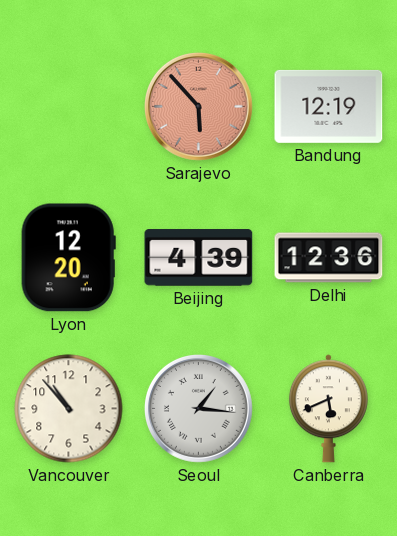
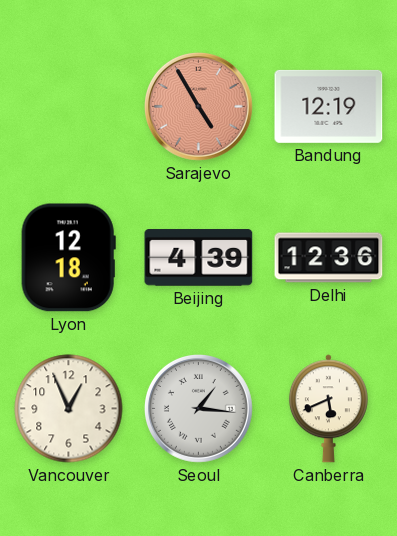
Sarajevo: 5:53 -> 4:55
Lyon: 12:20 -> 12:18
Vancouver: 10:53 -> 12:56
